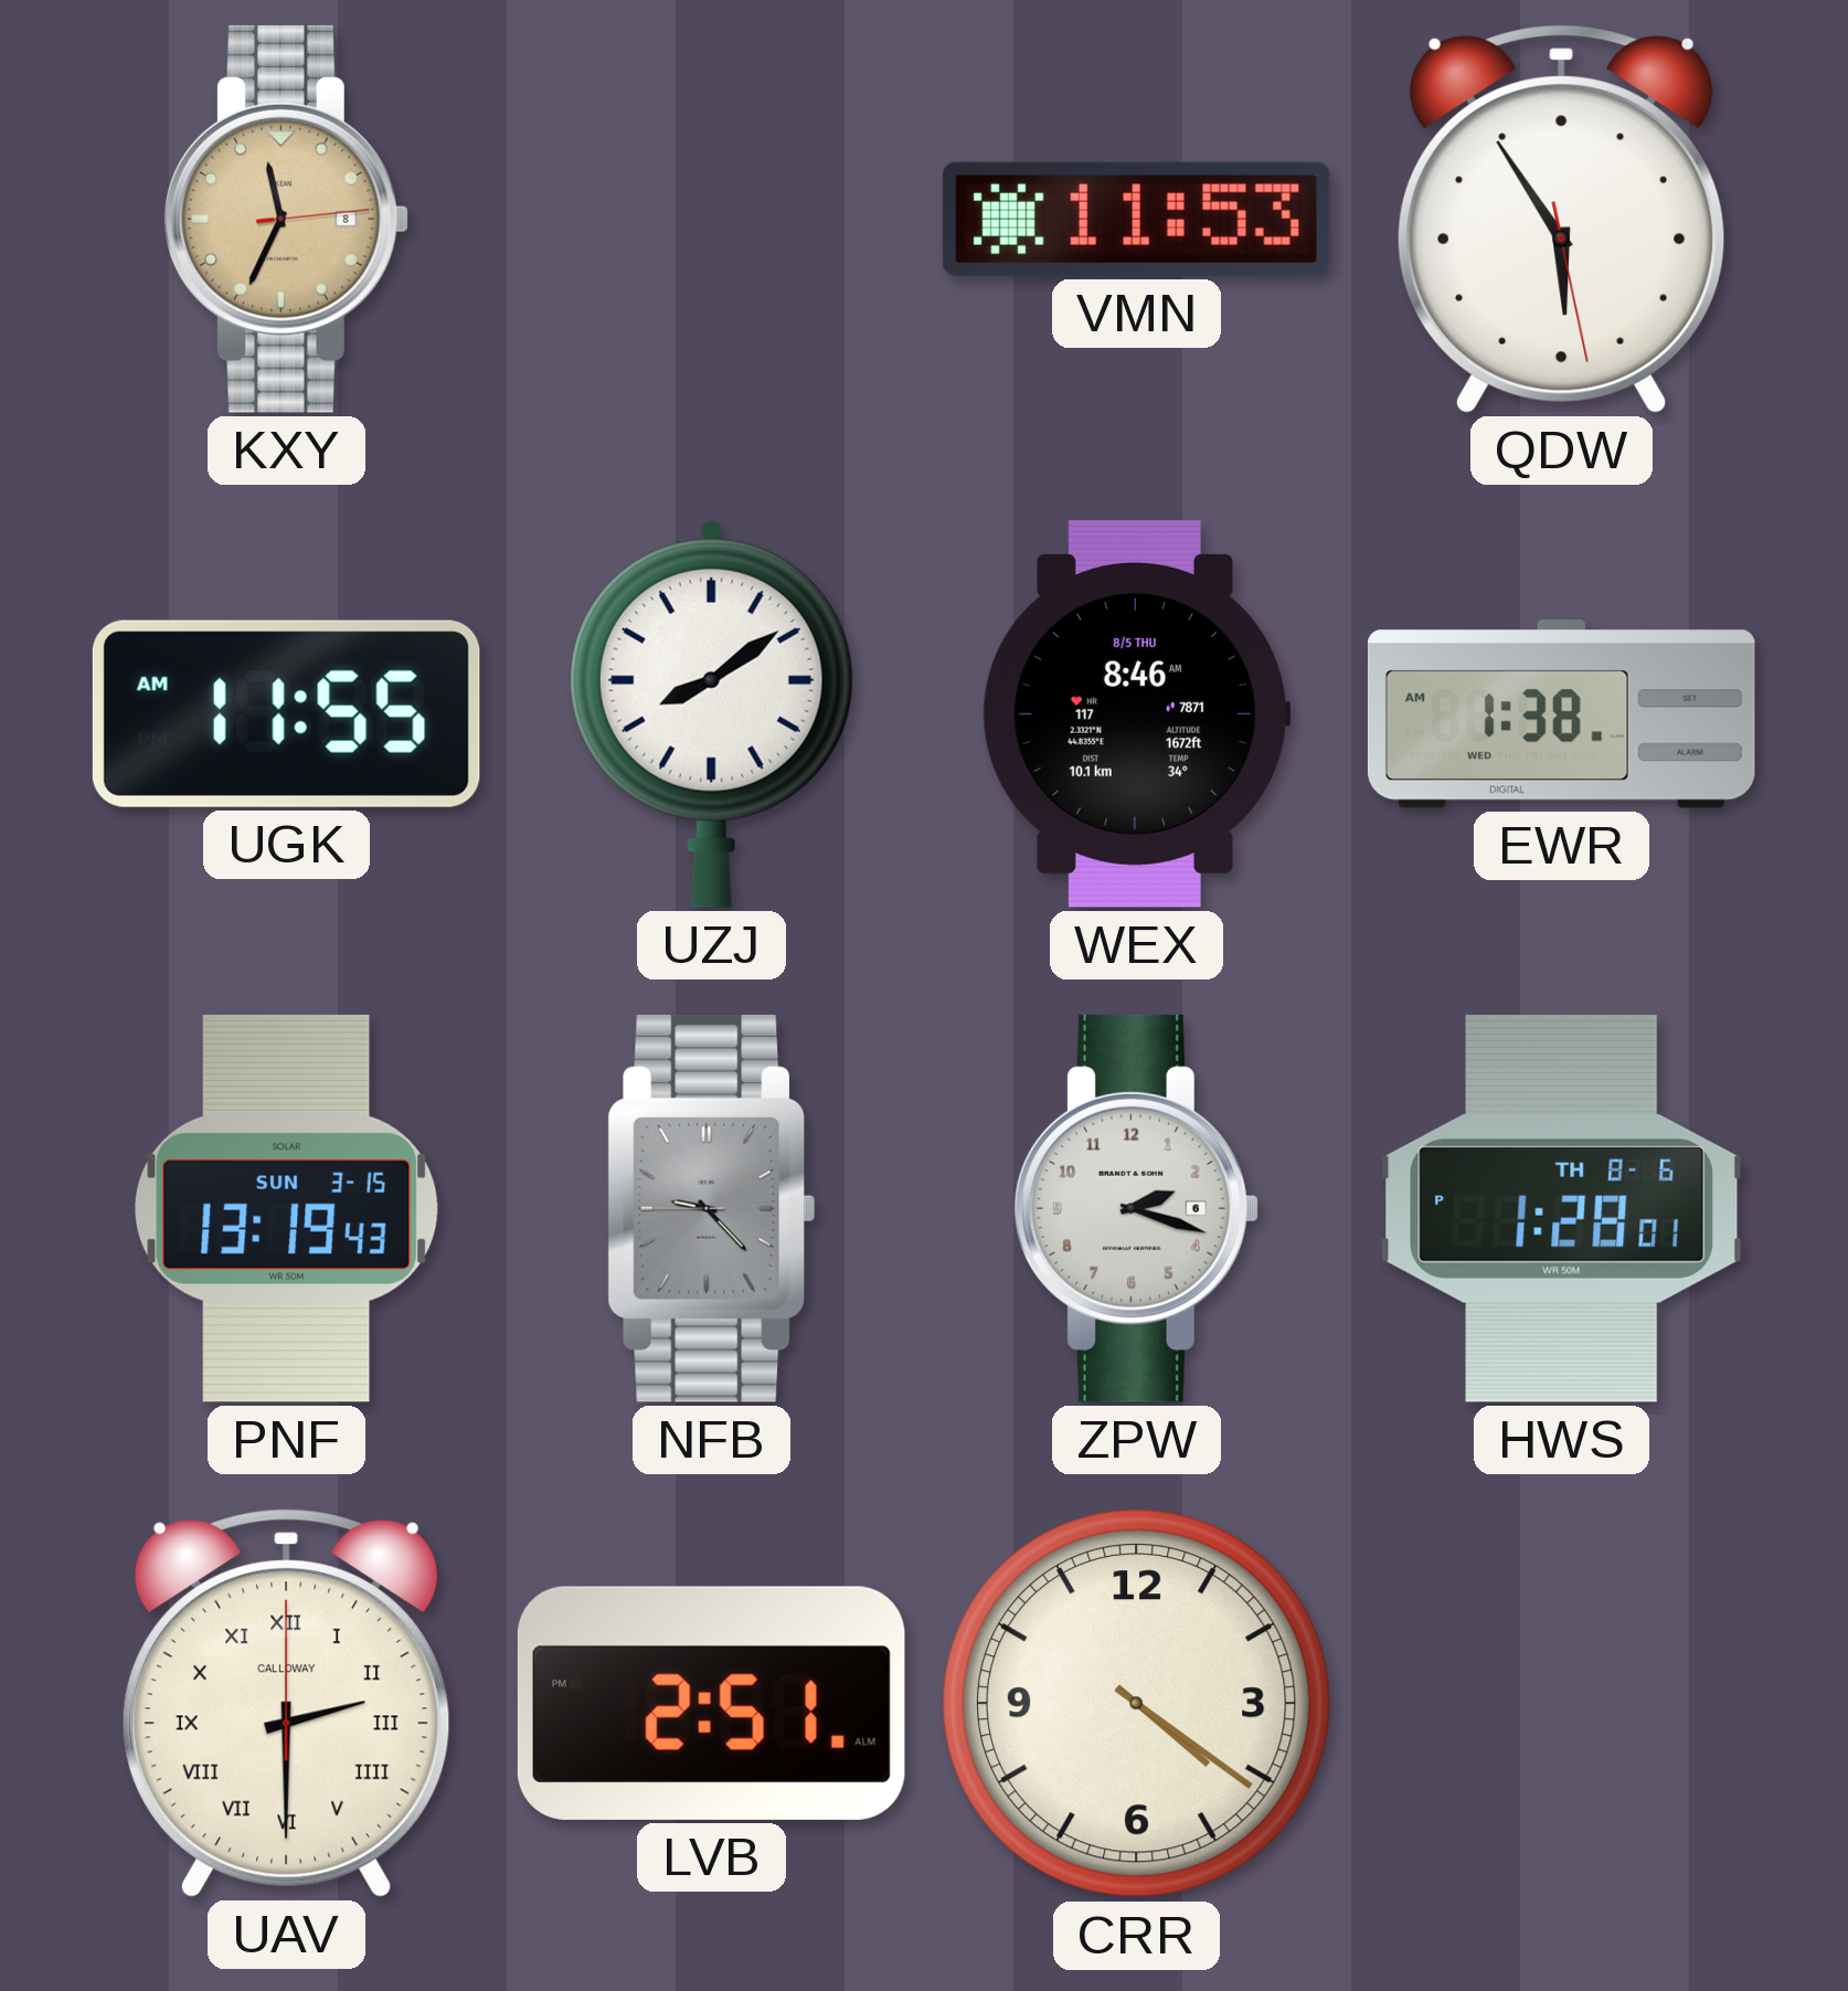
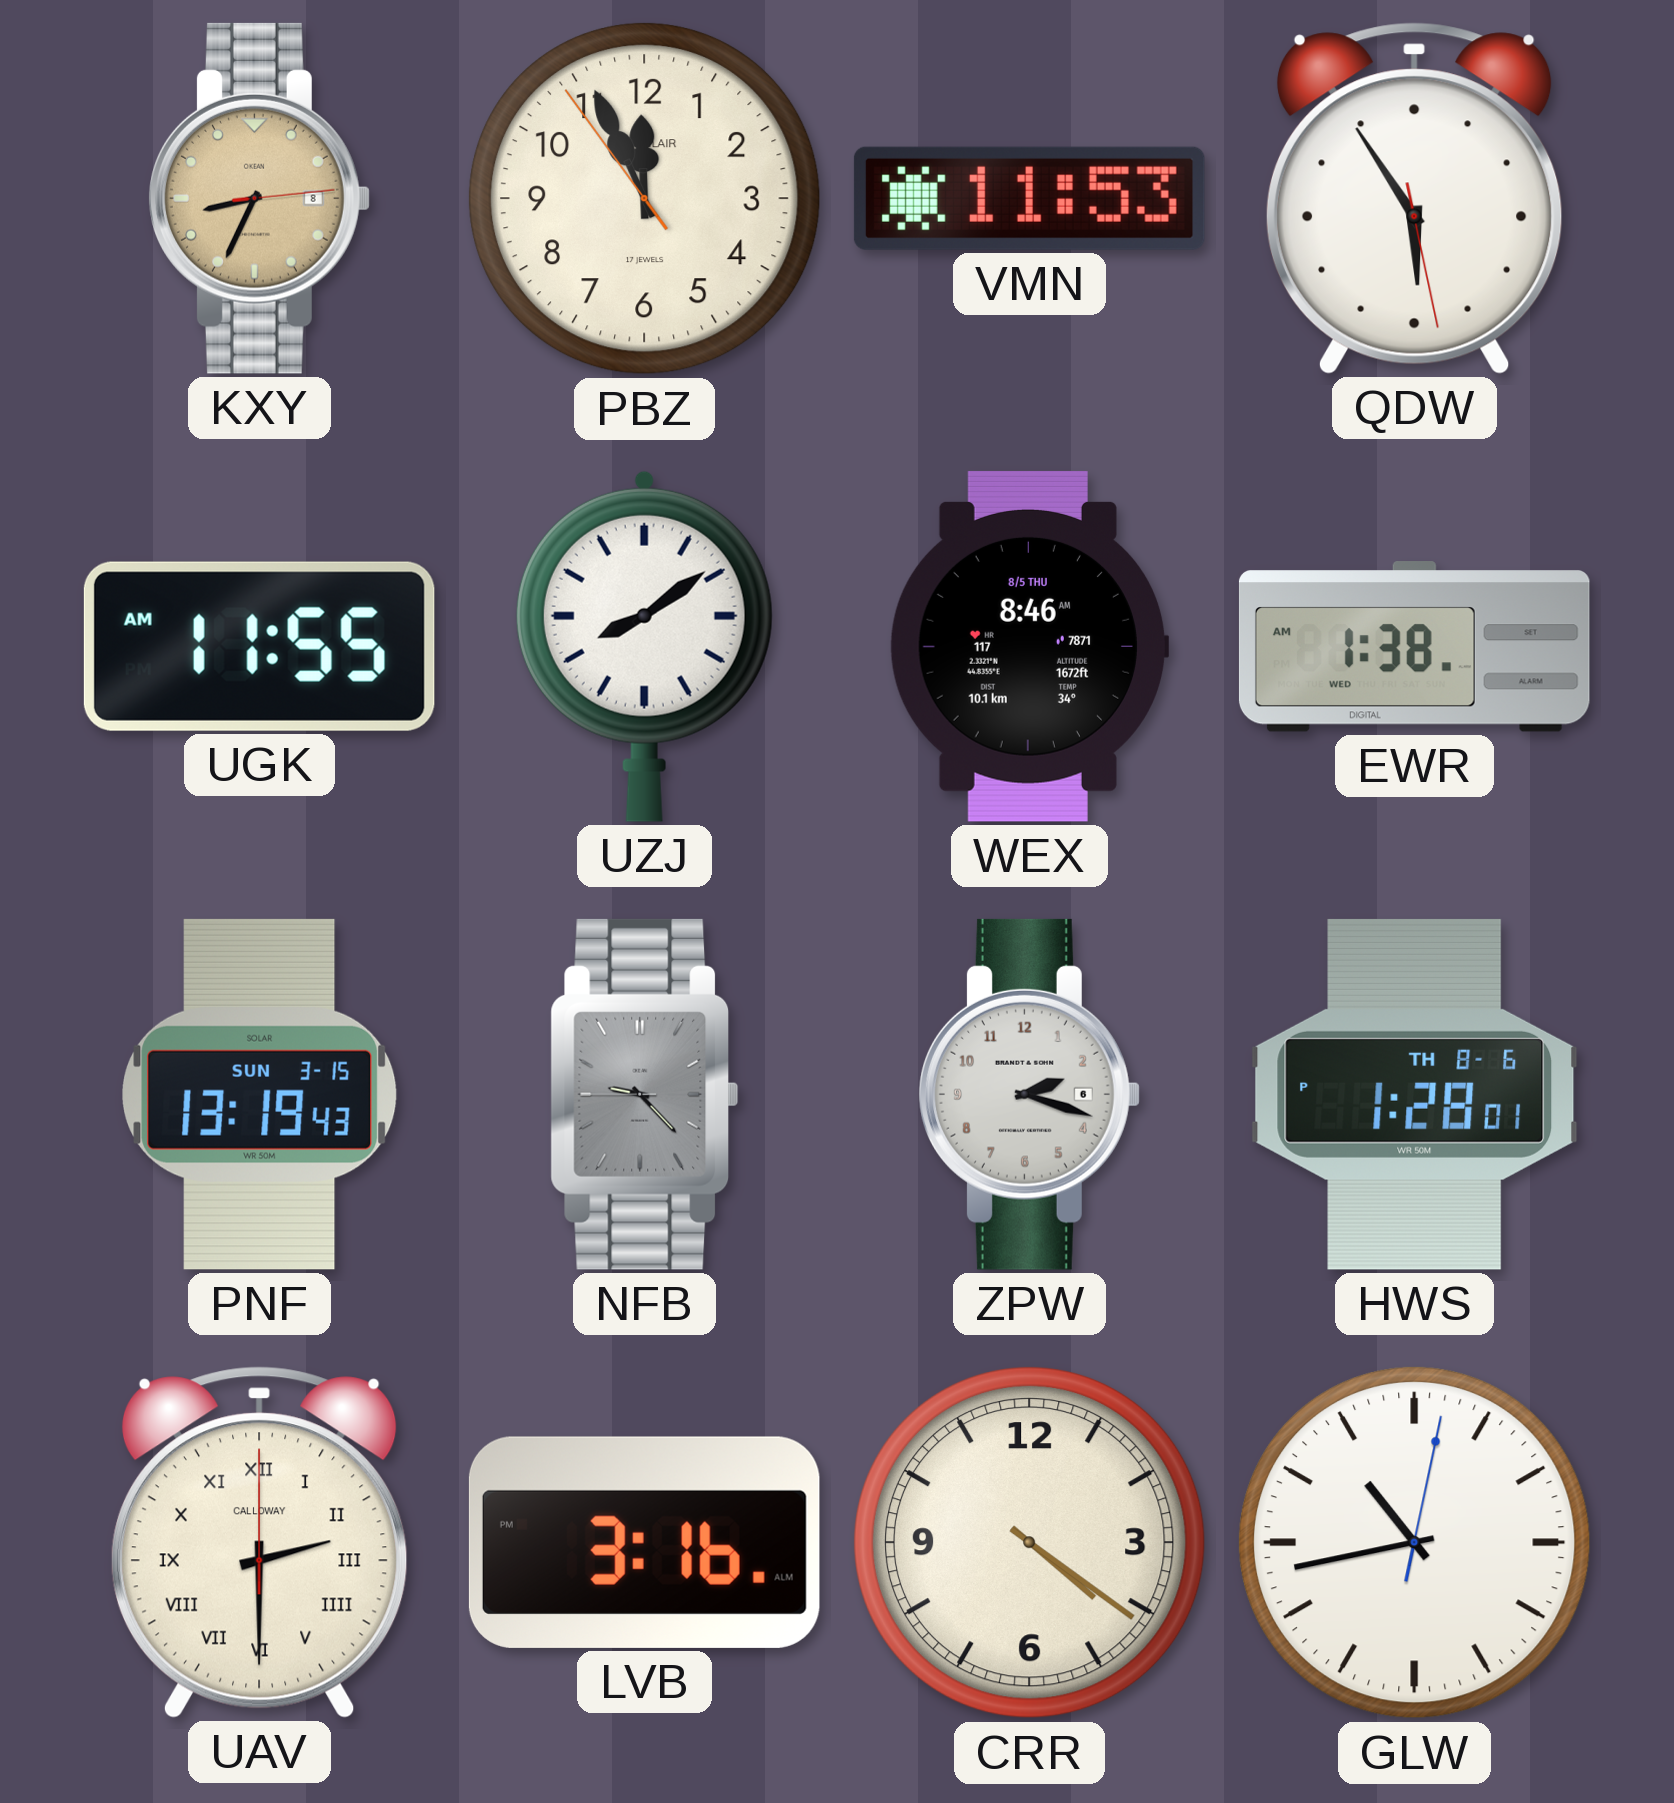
KXY: 11:34 -> 8:34
PBZ: none -> 11:55
LVB: 2:51 -> 3:16
GLW: none -> 10:43
